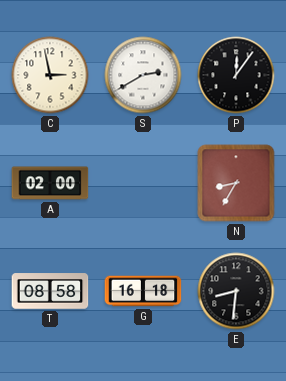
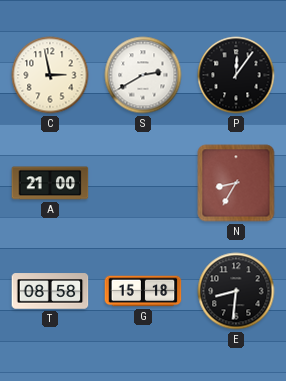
A: 02:00 -> 21:00
G: 16:18 -> 15:18
